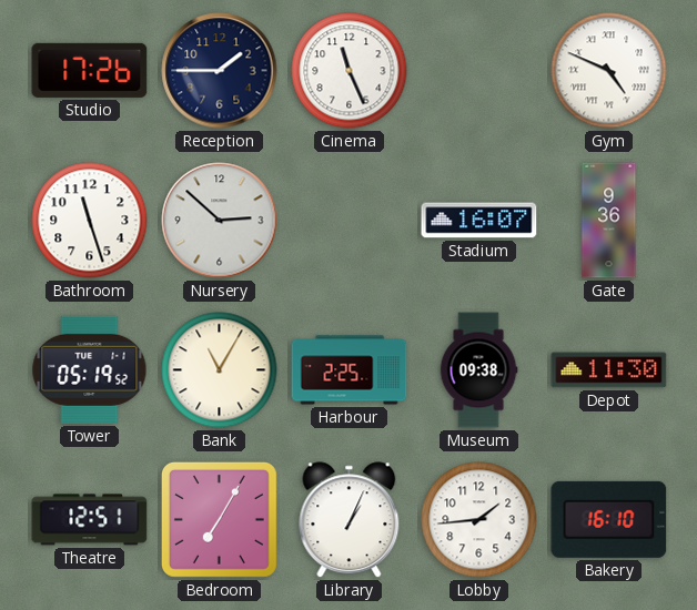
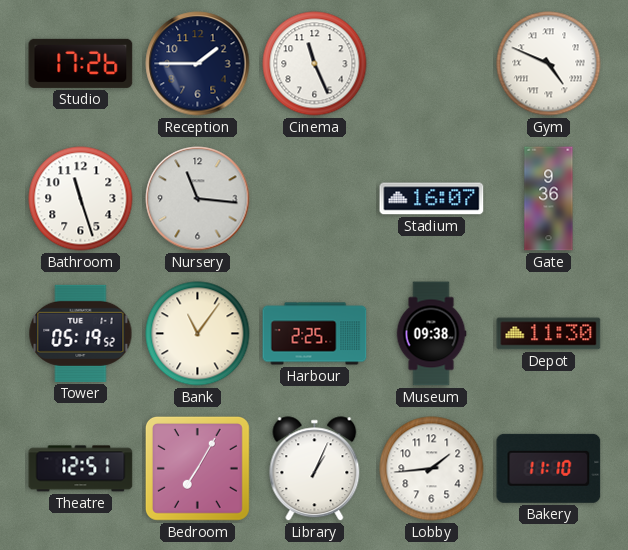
Nursery: 2:52 -> 11:16
Bank: 11:05 -> 11:06
Bakery: 16:10 -> 11:10
